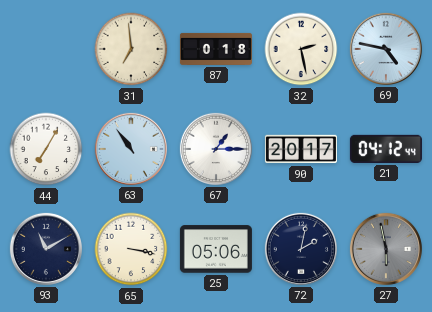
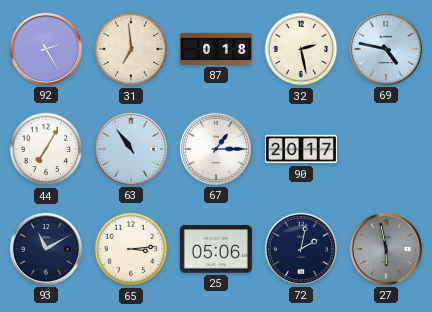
92: none -> 2:25
21: 04:12 -> none
65: 3:17 -> 3:14
